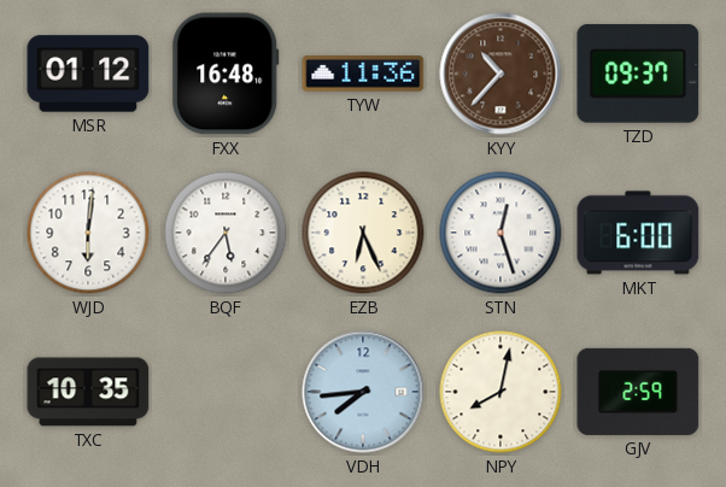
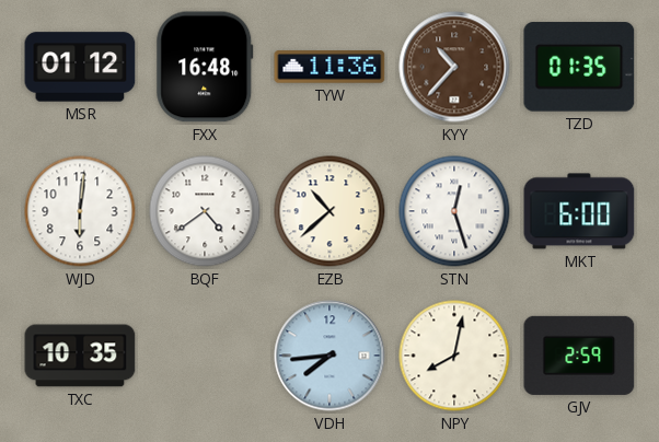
TZD: 09:37 -> 01:35
BQF: 5:36 -> 4:39
EZB: 6:26 -> 10:38
